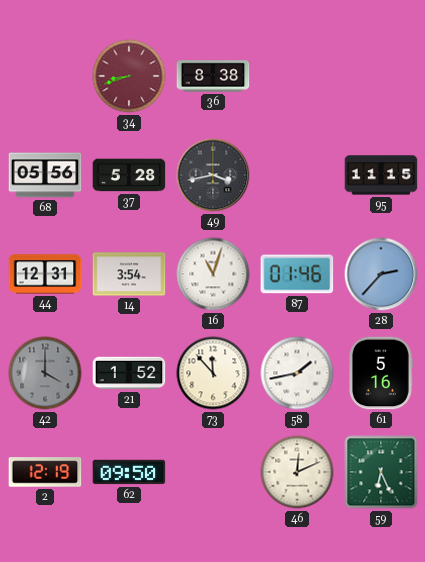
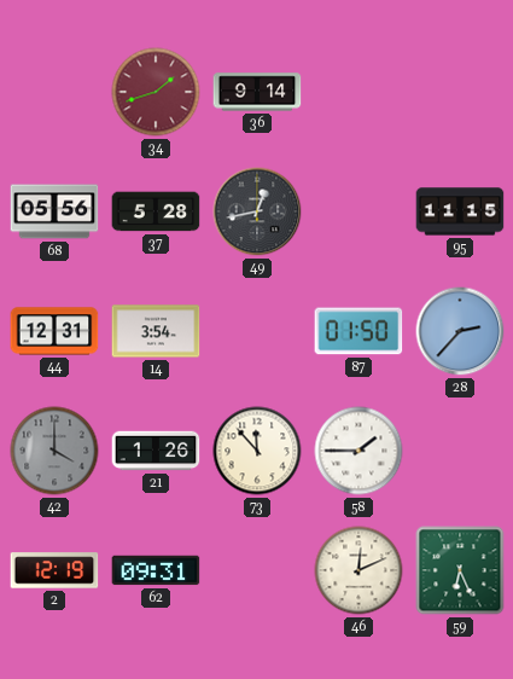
34: 8:42 -> 1:42
36: 8:38 -> 9:14
49: 3:43 -> 12:43
16: 11:03 -> none
87: 01:46 -> 01:50
21: 1:52 -> 1:26
58: 1:43 -> 1:45
61: 5:16 -> none
62: 09:50 -> 09:31
